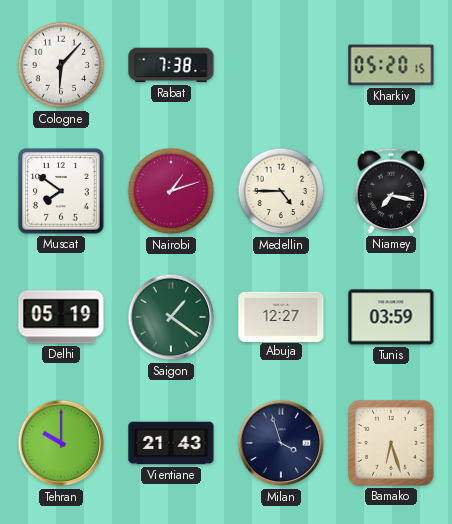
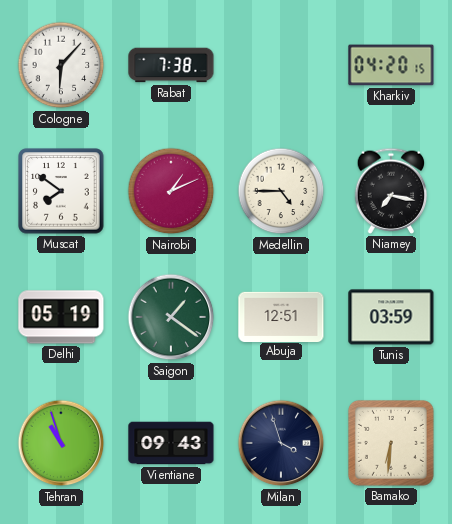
Kharkiv: 05:20 -> 04:20
Nairobi: 1:12 -> 1:11
Abuja: 12:27 -> 12:51
Tehran: 10:00 -> 10:57
Vientiane: 21:43 -> 09:43
Bamako: 6:27 -> 6:31
